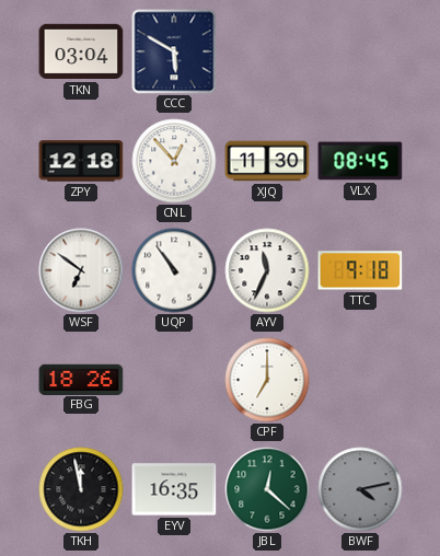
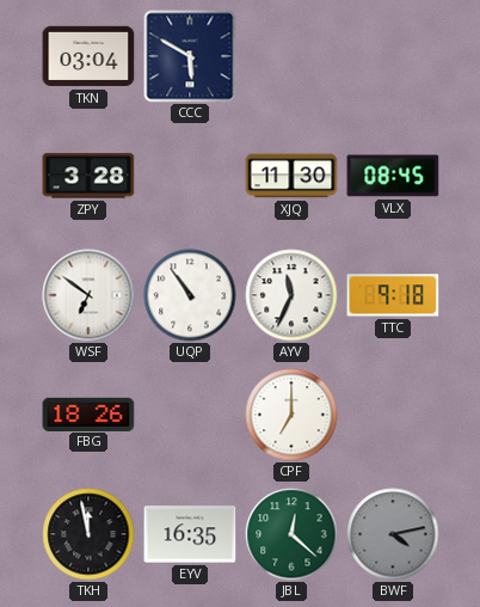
ZPY: 12:18 -> 3:28
CNL: 12:53 -> none
